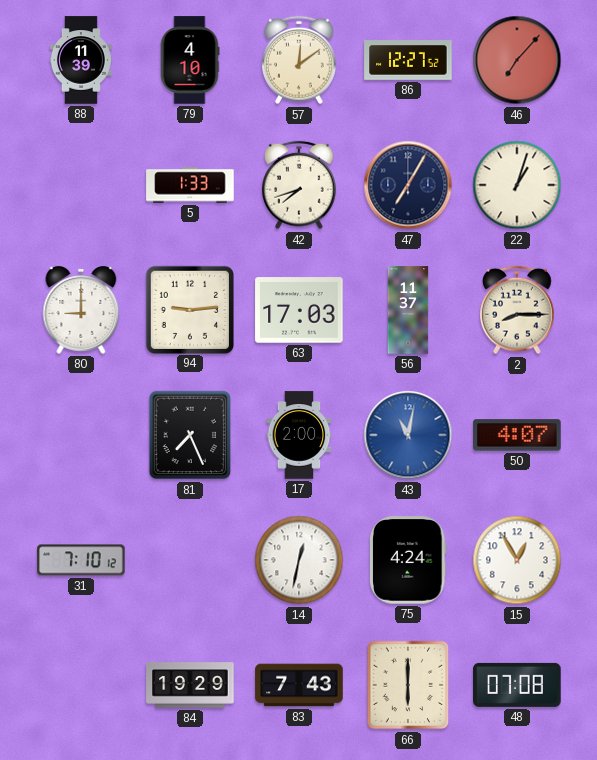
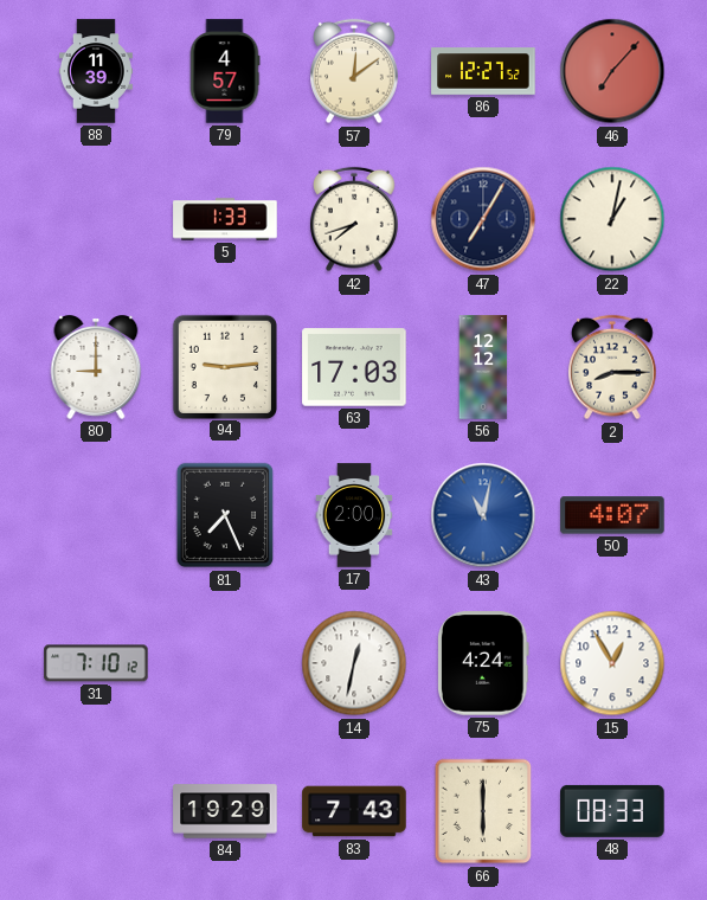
79: 4:10 -> 4:57
22: 1:03 -> 1:02
56: 11:37 -> 12:12
48: 07:08 -> 08:33
